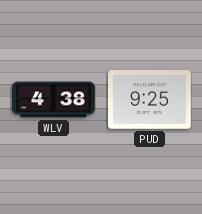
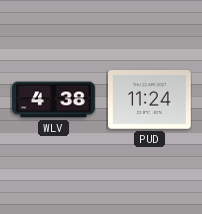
PUD: 9:25 -> 11:24
